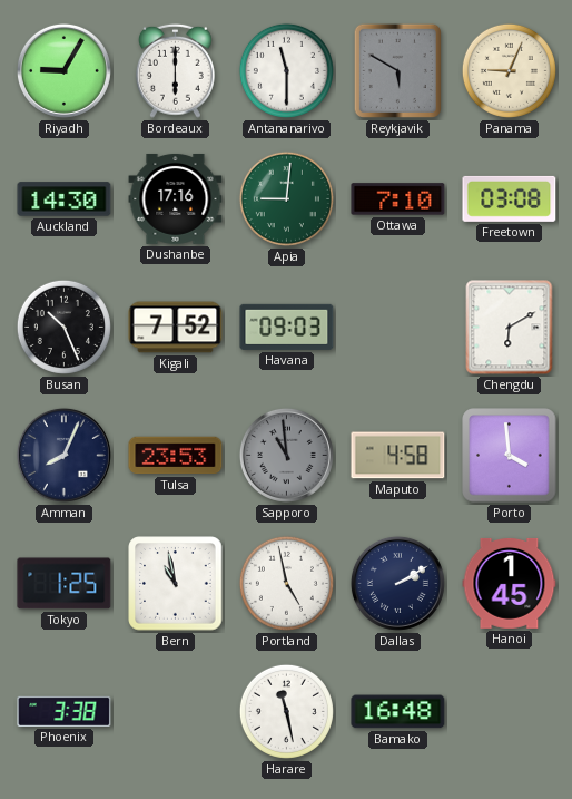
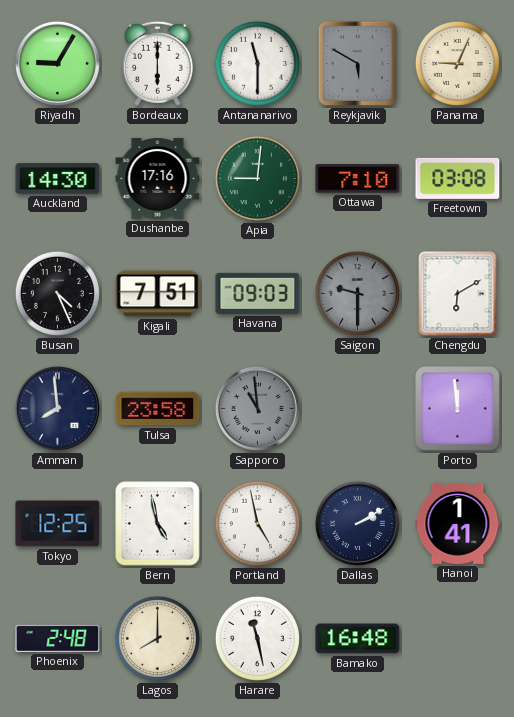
Busan: 10:26 -> 4:26
Kigali: 7:52 -> 7:51
Saigon: none -> 9:30
Amman: 8:04 -> 7:59
Tulsa: 23:53 -> 23:58
Maputo: 4:58 -> none
Porto: 3:59 -> 11:59
Tokyo: 1:25 -> 12:25
Bern: 10:58 -> 4:58
Hanoi: 1:45 -> 1:41
Phoenix: 3:38 -> 2:48
Lagos: none -> 8:00
